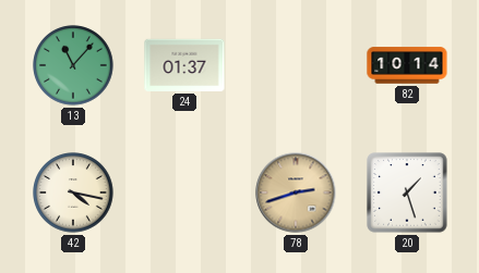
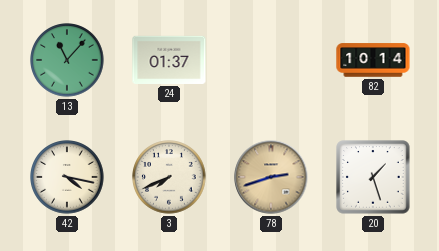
3: none -> 7:41
